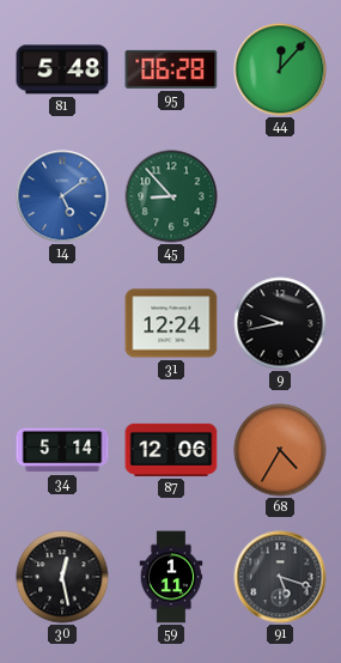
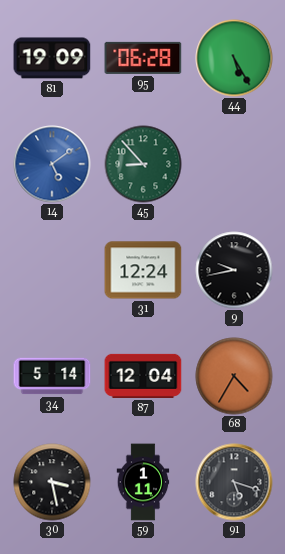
81: 5:48 -> 19:09
44: 12:07 -> 5:25
87: 12:06 -> 12:04
30: 12:28 -> 3:28
